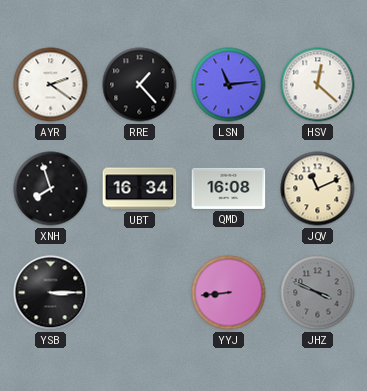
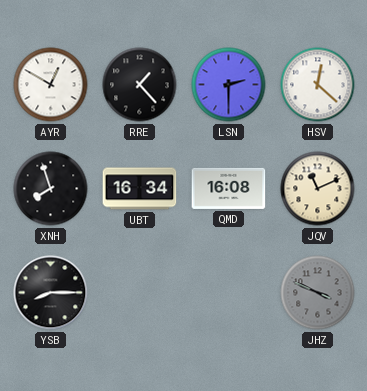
AYR: 2:21 -> 12:50
LSN: 11:14 -> 2:30
YSB: 3:15 -> 8:15
YYJ: 8:44 -> none
